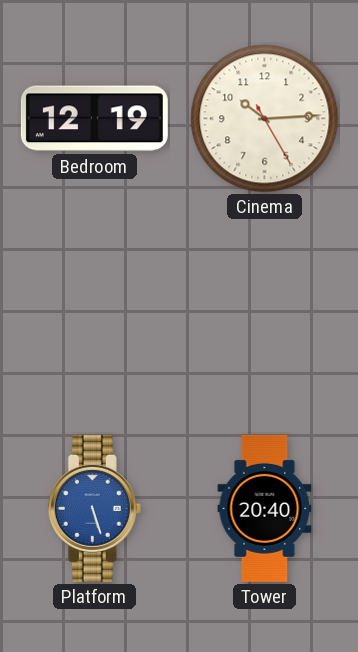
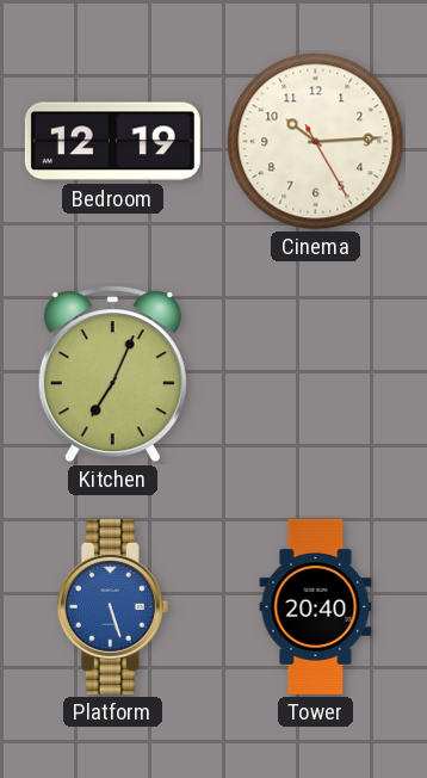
Kitchen: none -> 7:04
